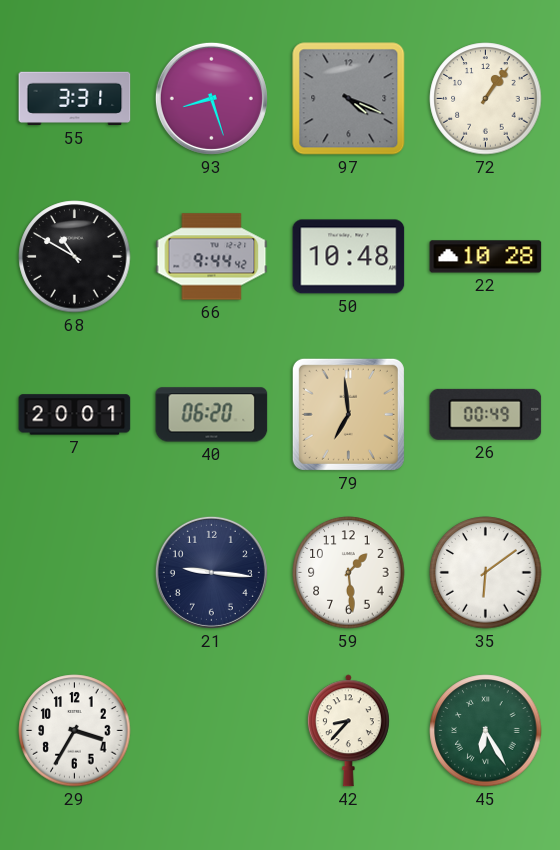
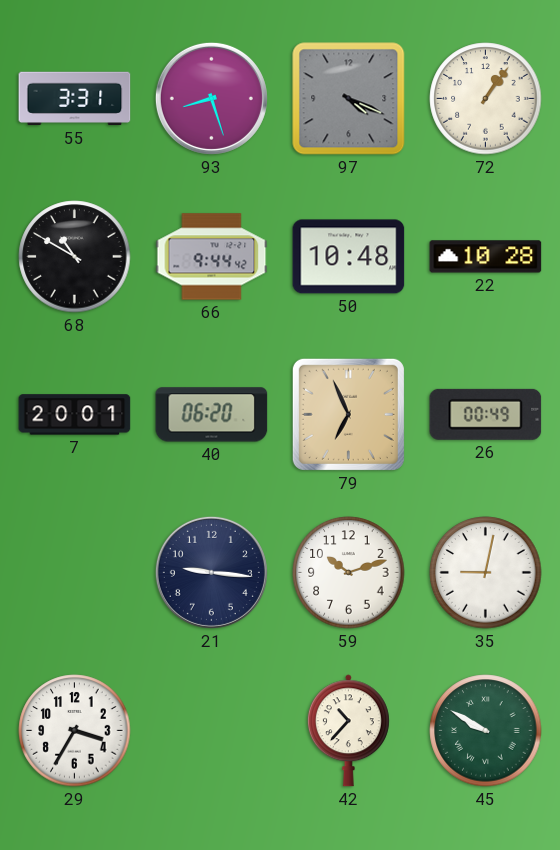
79: 6:59 -> 6:56
59: 1:29 -> 10:12
35: 6:09 -> 9:02
42: 8:37 -> 10:37
45: 6:25 -> 9:50
